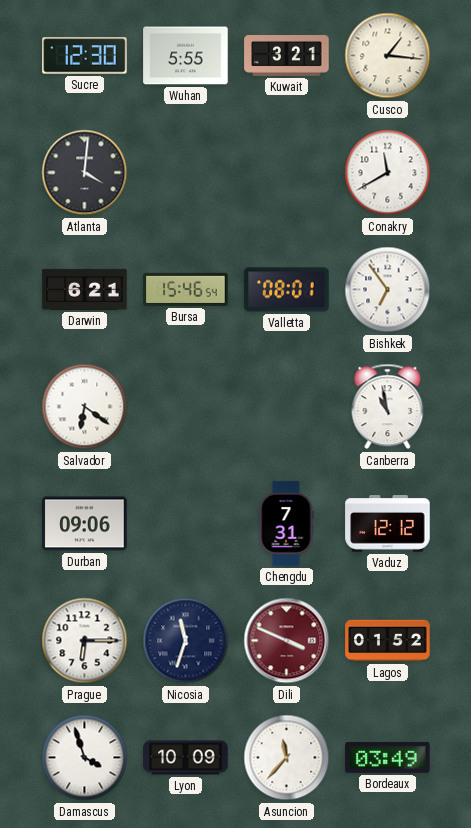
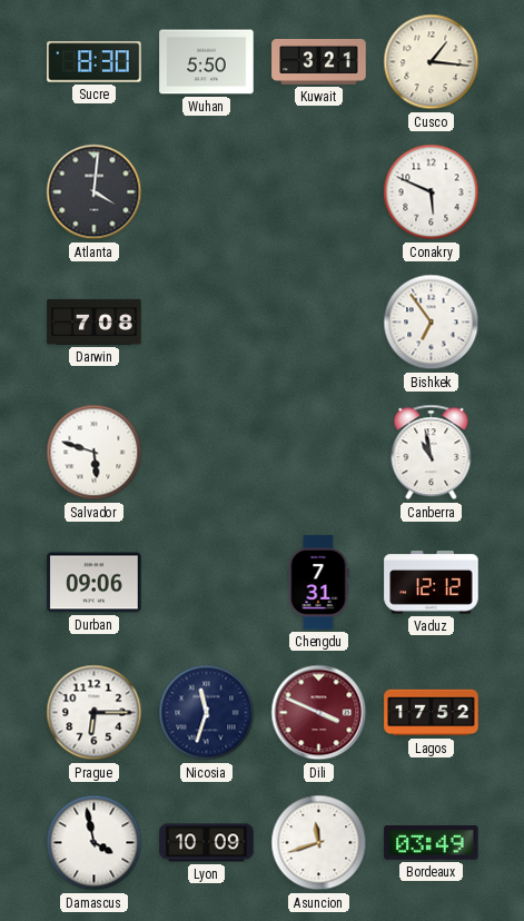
Sucre: 12:30 -> 8:30
Wuhan: 5:55 -> 5:50
Conakry: 11:40 -> 5:49
Darwin: 6:21 -> 7:08
Bursa: 15:46 -> none
Valletta: 08:01 -> none
Salvador: 6:21 -> 5:48
Lagos: 01:52 -> 17:52
Damascus: 3:57 -> 3:58
Asuncion: 11:37 -> 11:42
